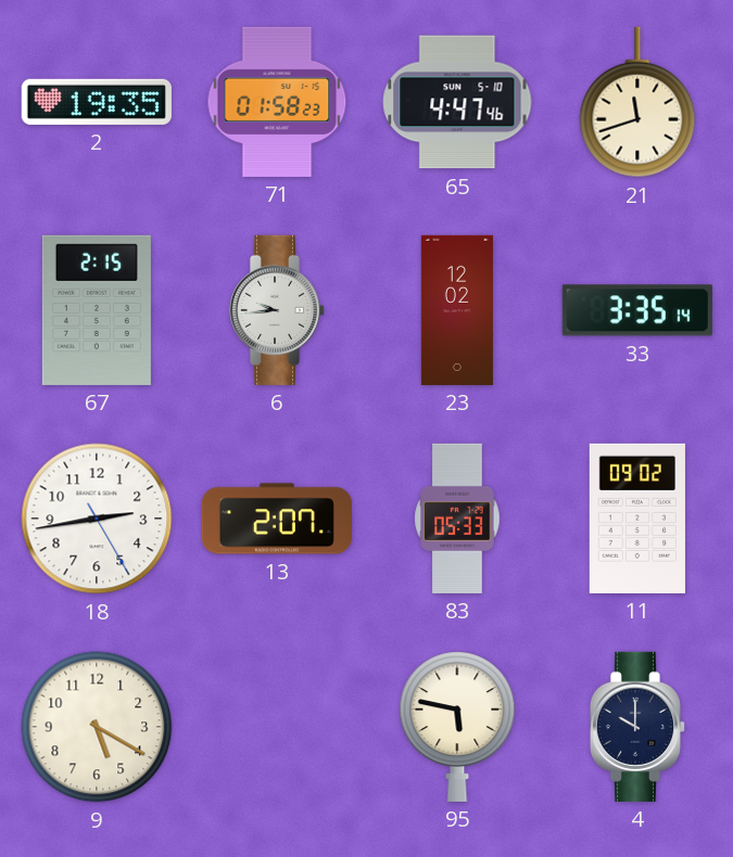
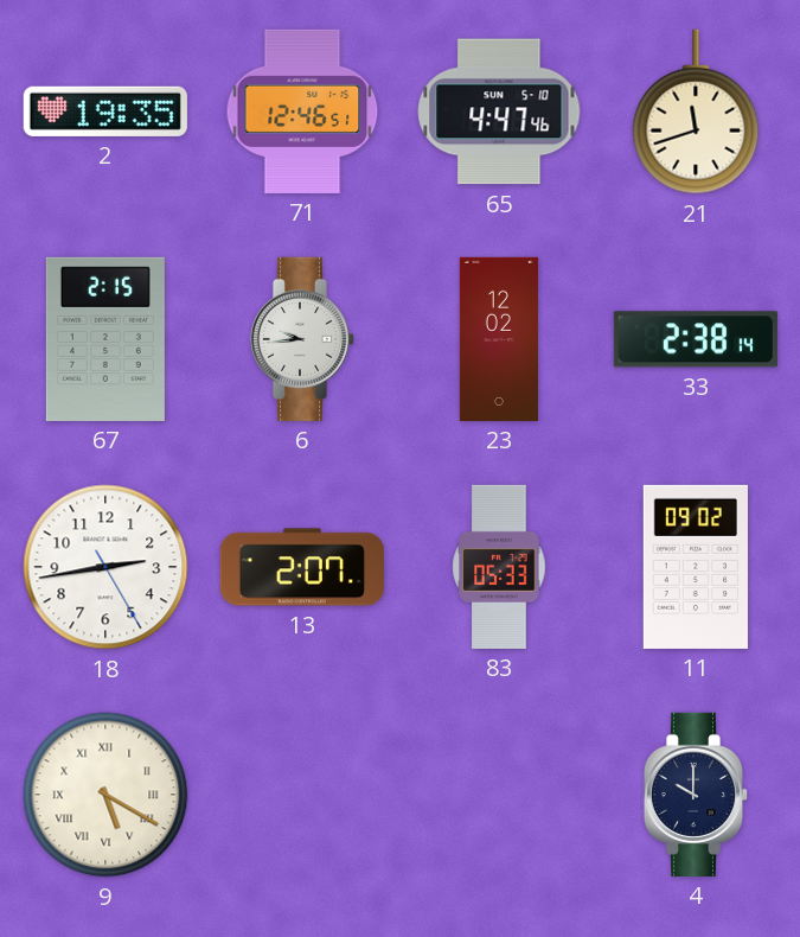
71: 01:58 -> 12:46
33: 3:35 -> 2:38
9 numerals: Arabic -> Roman
95: 5:47 -> none
